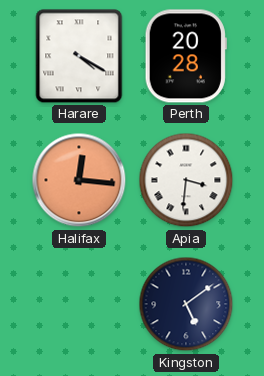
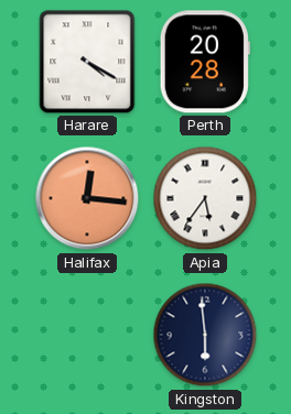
Apia: 3:31 -> 5:36
Kingston: 5:09 -> 5:59
